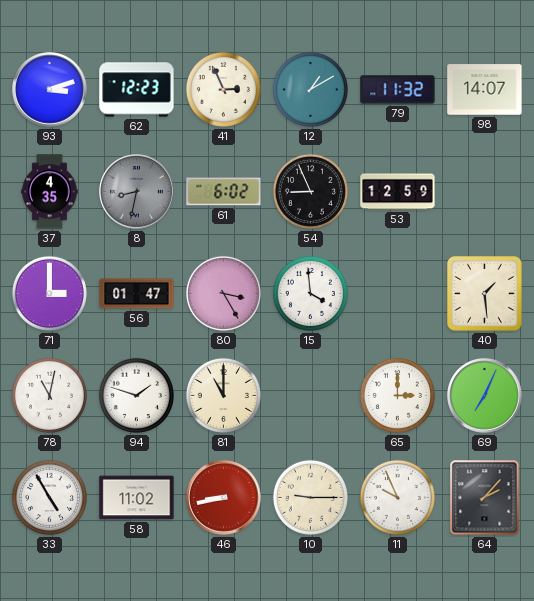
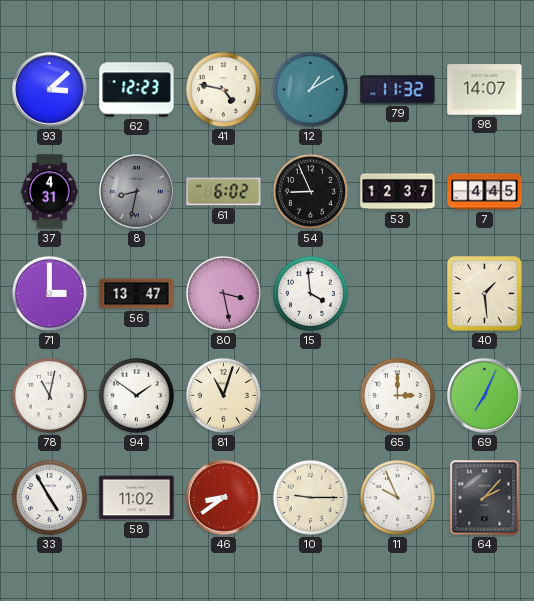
93: 3:12 -> 3:08
41: 2:56 -> 4:47
37: 4:35 -> 4:31
53: 12:59 -> 12:37
7: none -> 4:45
56: 01:47 -> 13:47
80: 3:25 -> 3:28
94: 1:48 -> 1:51
81: 11:00 -> 11:03
46: 8:43 -> 8:39
